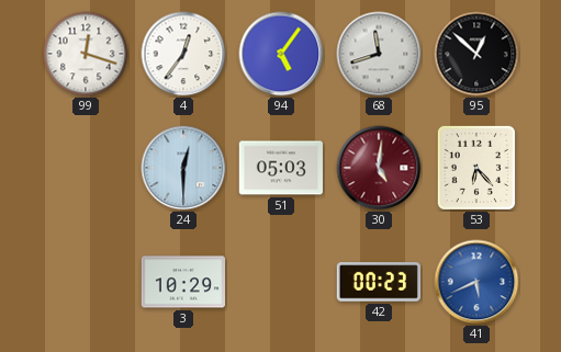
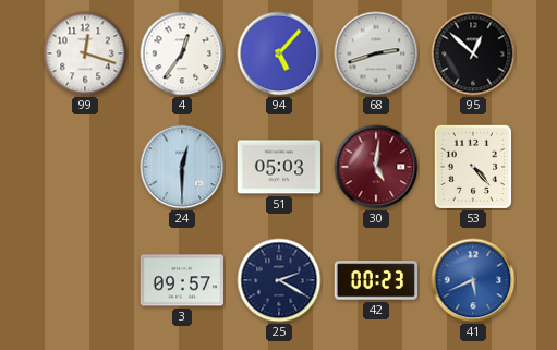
94: 5:06 -> 5:07
68: 11:42 -> 2:42
53: 6:23 -> 4:23
3: 10:29 -> 09:57
25: none -> 2:20
